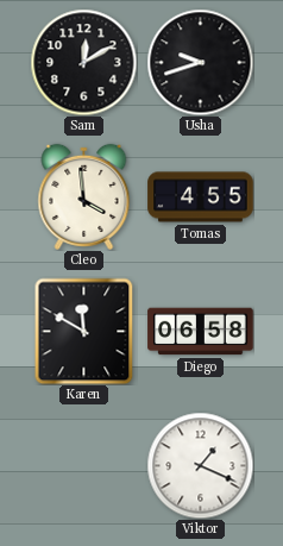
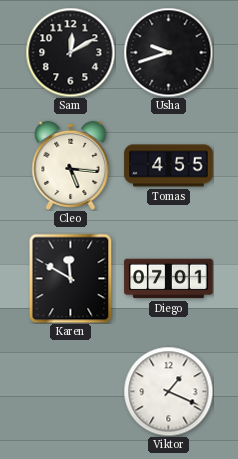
Cleo: 3:59 -> 5:16
Diego: 06:58 -> 07:01
